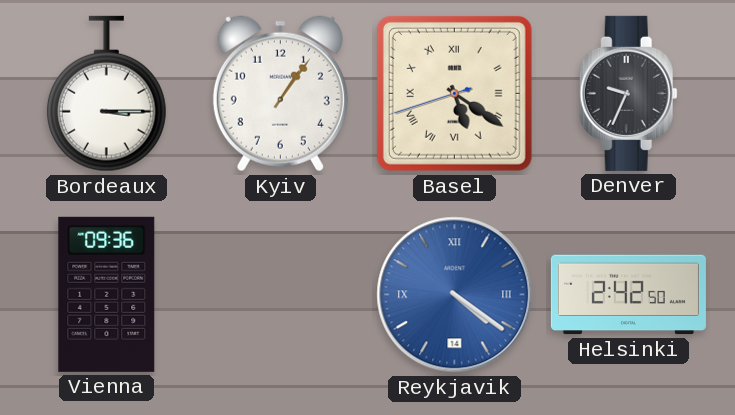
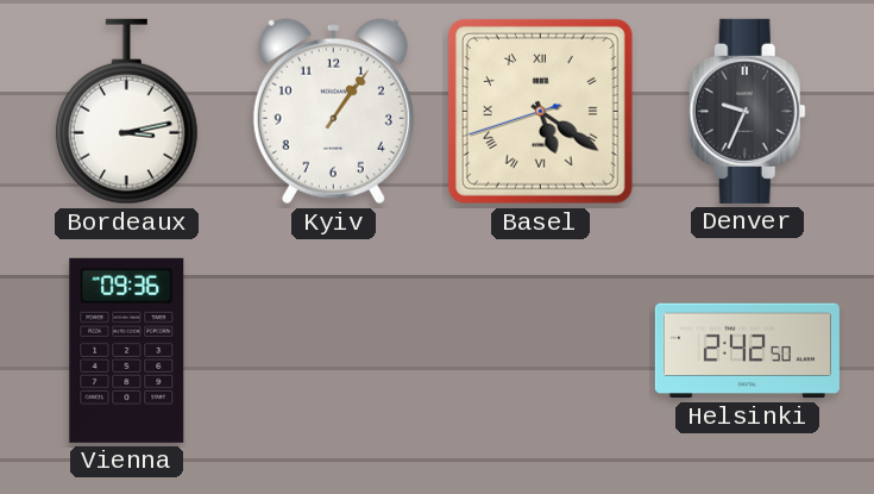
Bordeaux: 3:15 -> 3:13
Reykjavik: 4:21 -> none
